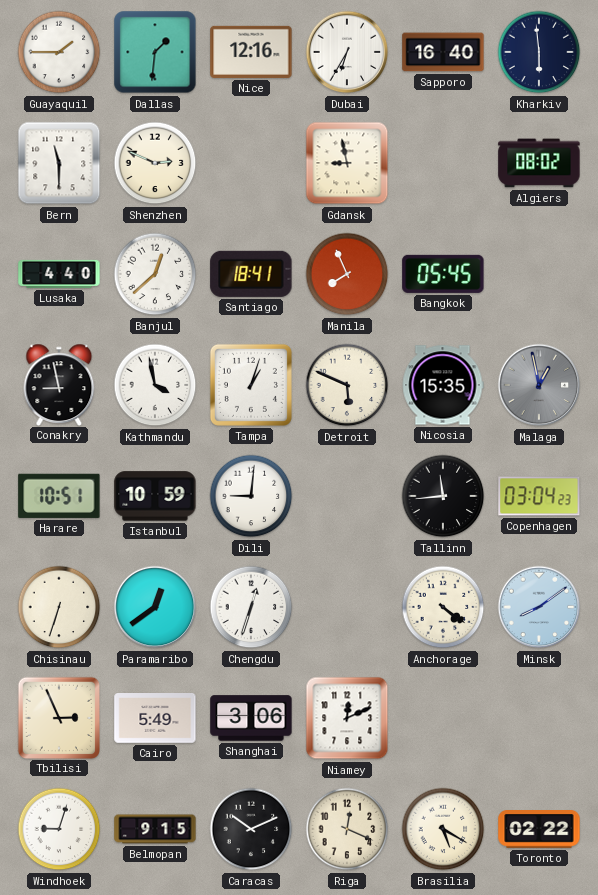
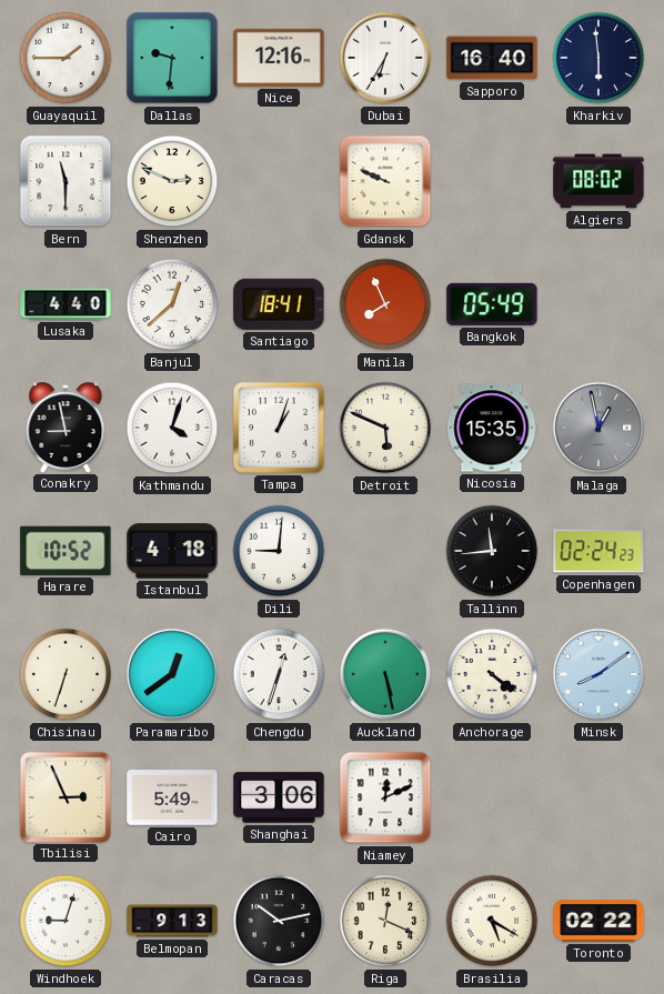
Dallas: 1:31 -> 9:31
Gdansk: 8:58 -> 9:49
Bangkok: 05:45 -> 05:49
Kathmandu: 3:58 -> 4:03
Harare: 10:51 -> 10:52
Istanbul: 10:59 -> 4:18
Copenhagen: 03:04 -> 02:24
Auckland: none -> 5:28
Belmopan: 9:15 -> 9:13
Caracas: 10:11 -> 10:13
